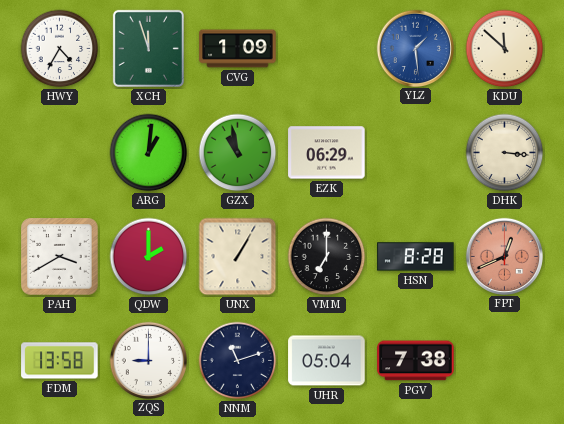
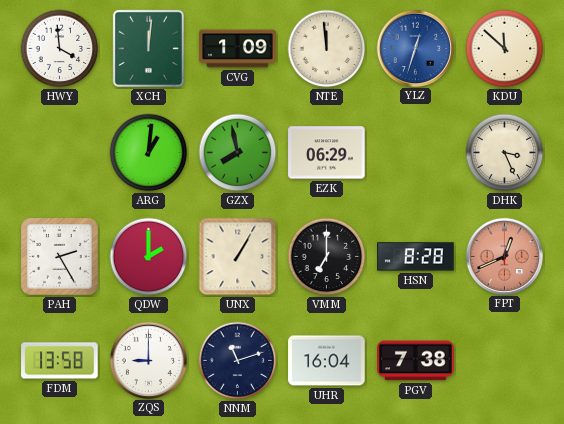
HWY: 4:35 -> 3:59
XCH: 11:57 -> 12:01
NTE: none -> 11:59
YLZ: 1:29 -> 12:33
GZX: 10:58 -> 7:58
DHK: 3:16 -> 3:26
PAH: 3:40 -> 2:25
UHR: 05:04 -> 16:04
